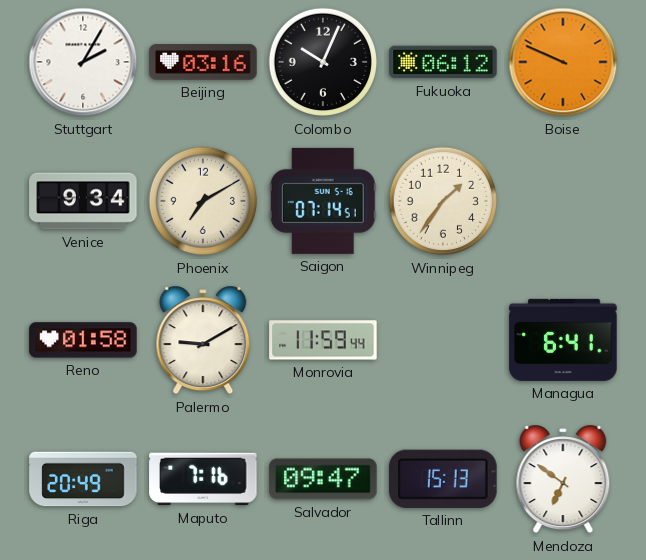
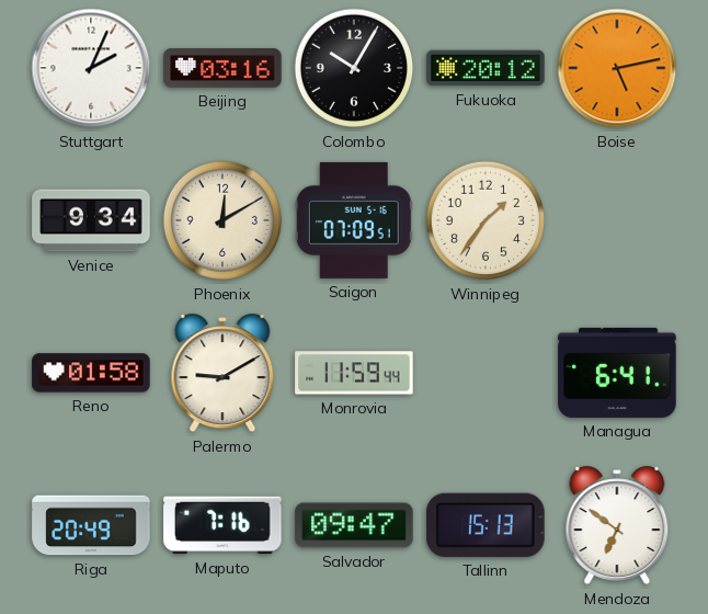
Stuttgart: 2:05 -> 2:04
Colombo: 10:04 -> 10:05
Fukuoka: 06:12 -> 20:12
Boise: 9:49 -> 5:13
Phoenix: 7:10 -> 12:10
Saigon: 07:14 -> 07:09
